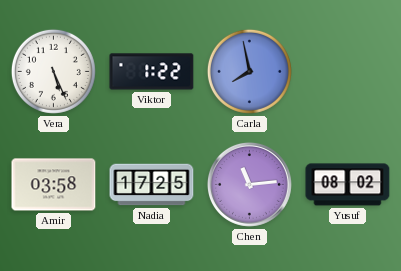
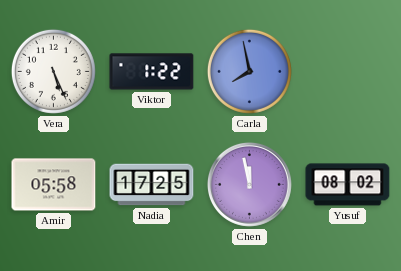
Amir: 03:58 -> 05:58
Chen: 11:14 -> 11:58
